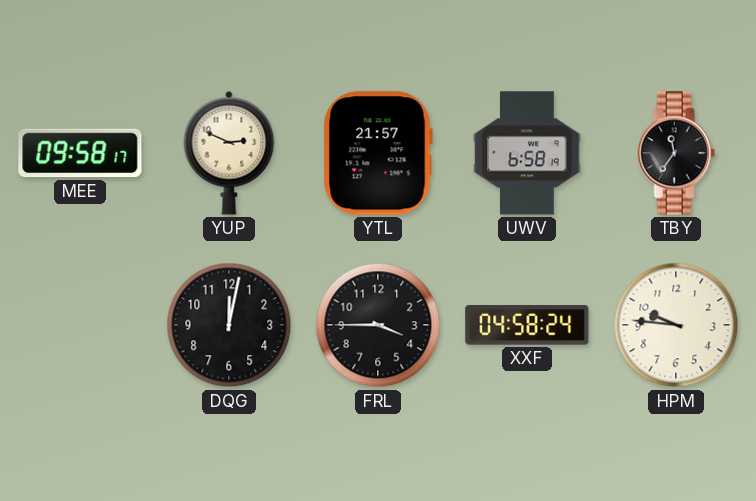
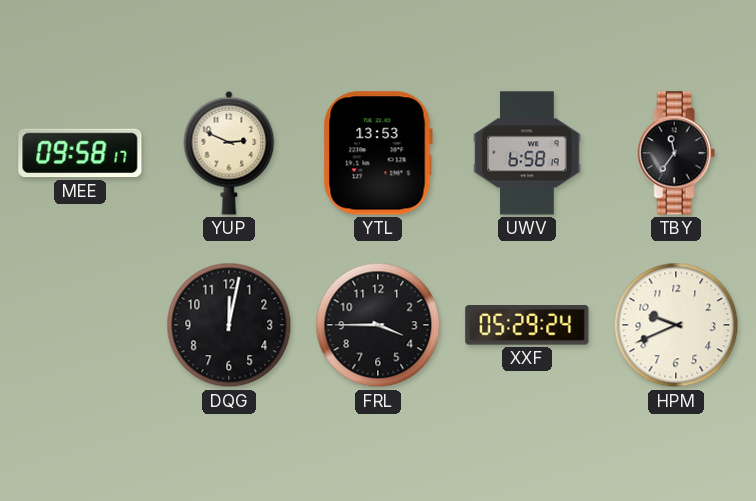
YTL: 21:57 -> 13:53
XXF: 04:58 -> 05:29
HPM: 9:46 -> 9:41
